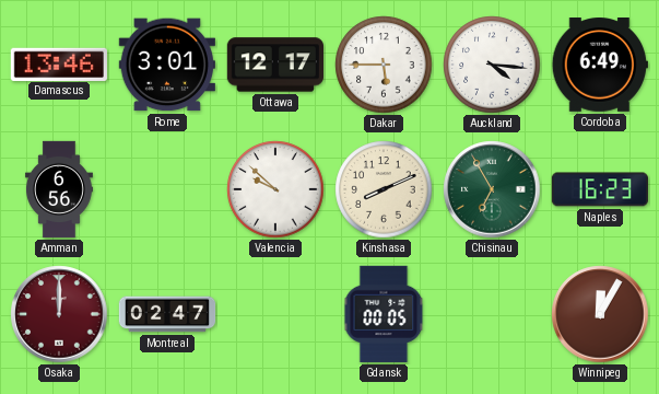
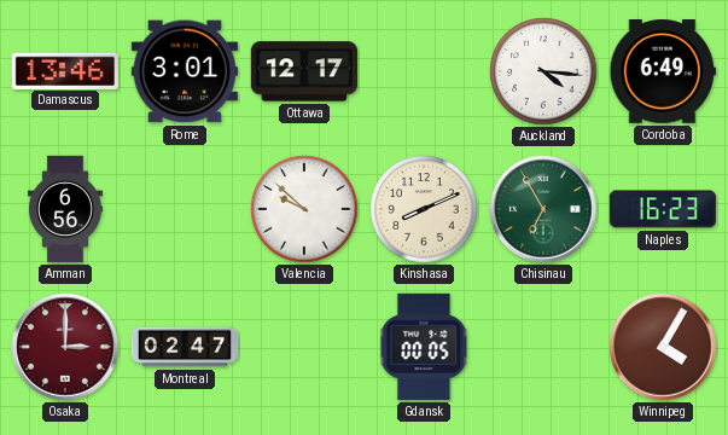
Dakar: 5:45 -> none
Osaka: 12:00 -> 3:00
Winnipeg: 12:05 -> 4:05
